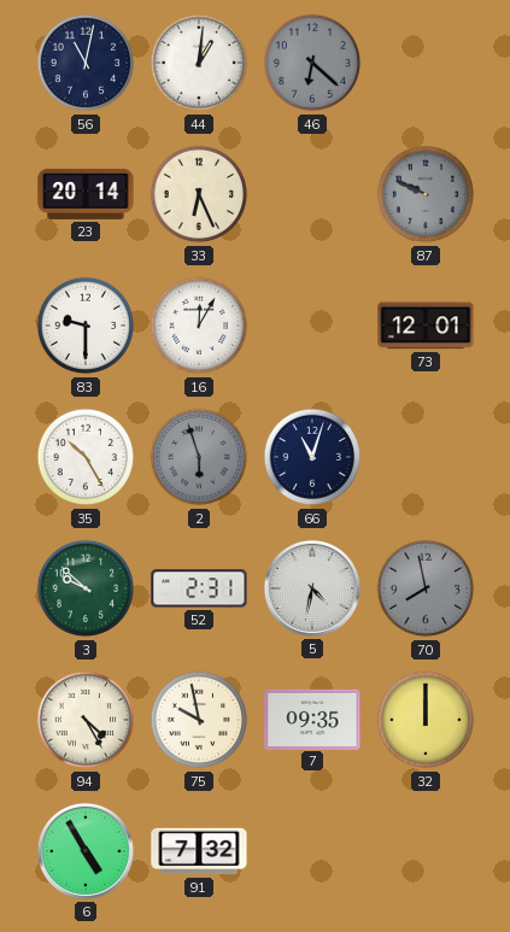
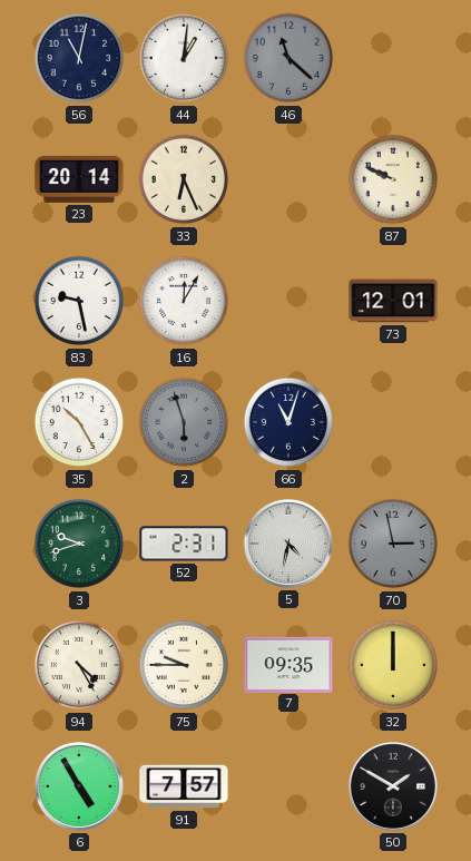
46: 6:22 -> 11:22
87 dial: grey -> cream
83: 9:30 -> 9:28
3: 9:52 -> 9:42
70: 7:58 -> 2:58
75: 9:58 -> 9:45
91: 7:32 -> 7:57
50: none -> 1:50
